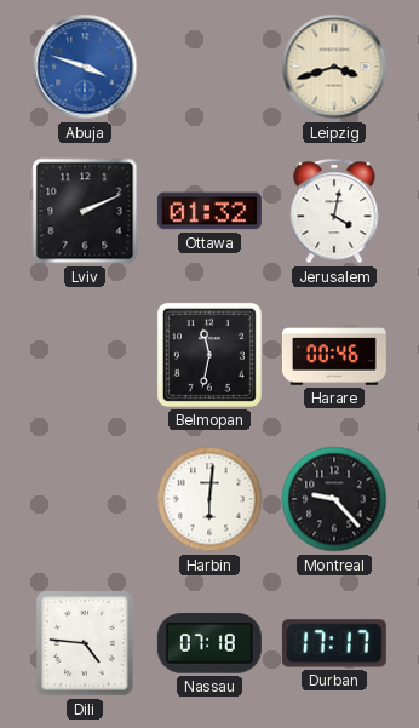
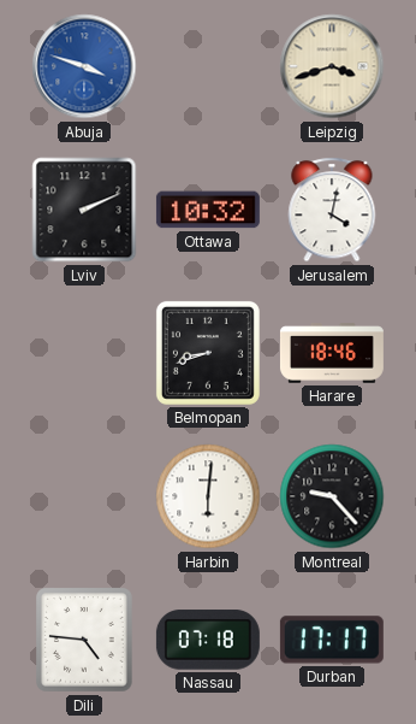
Ottawa: 01:32 -> 10:32
Belmopan: 11:32 -> 8:42
Harare: 00:46 -> 18:46
